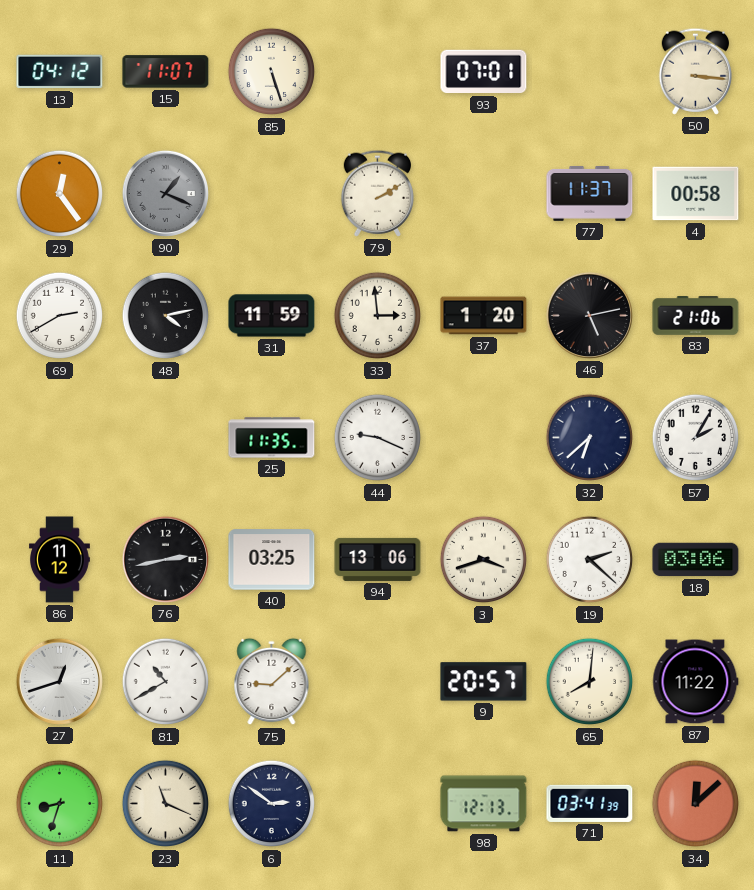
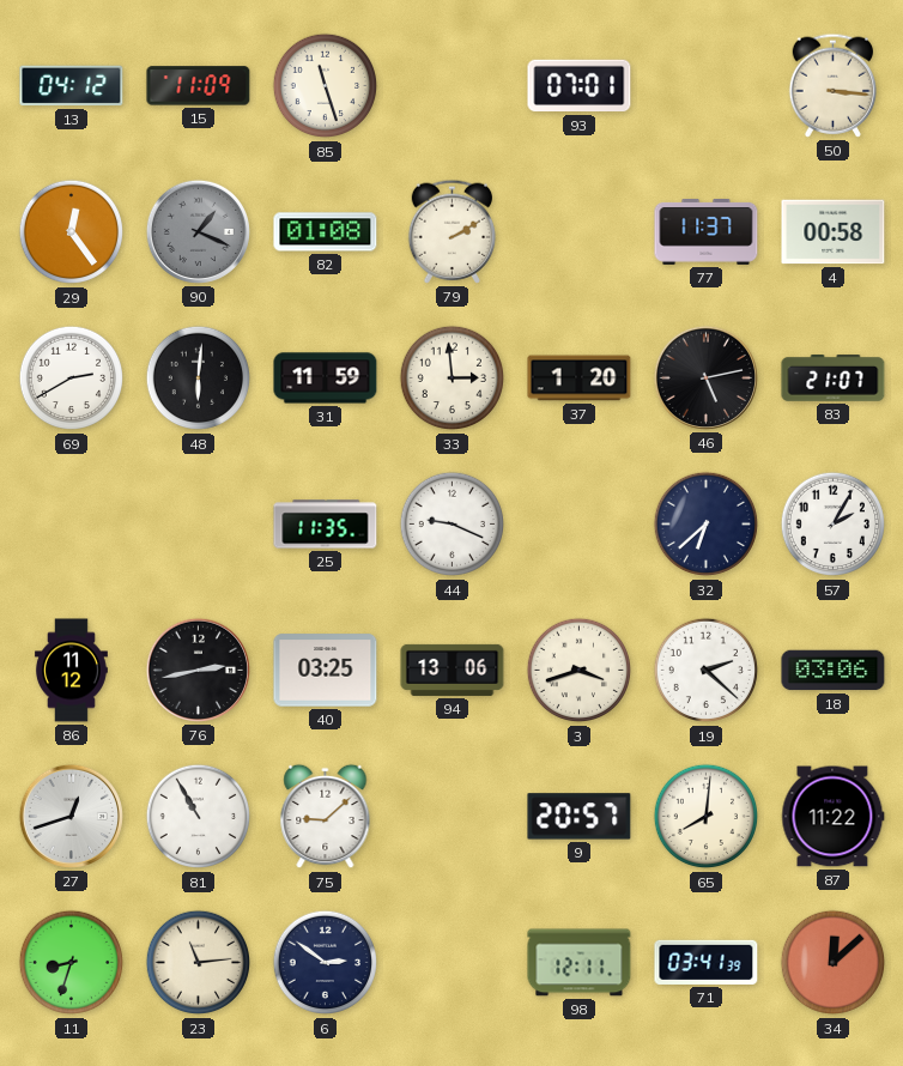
15: 11:07 -> 11:09
85: 5:27 -> 11:27
82: none -> 01:08
48: 4:13 -> 6:01
83: 21:06 -> 21:07
81: 10:40 -> 10:55
23: 11:19 -> 11:14
98: 12:13 -> 12:11
